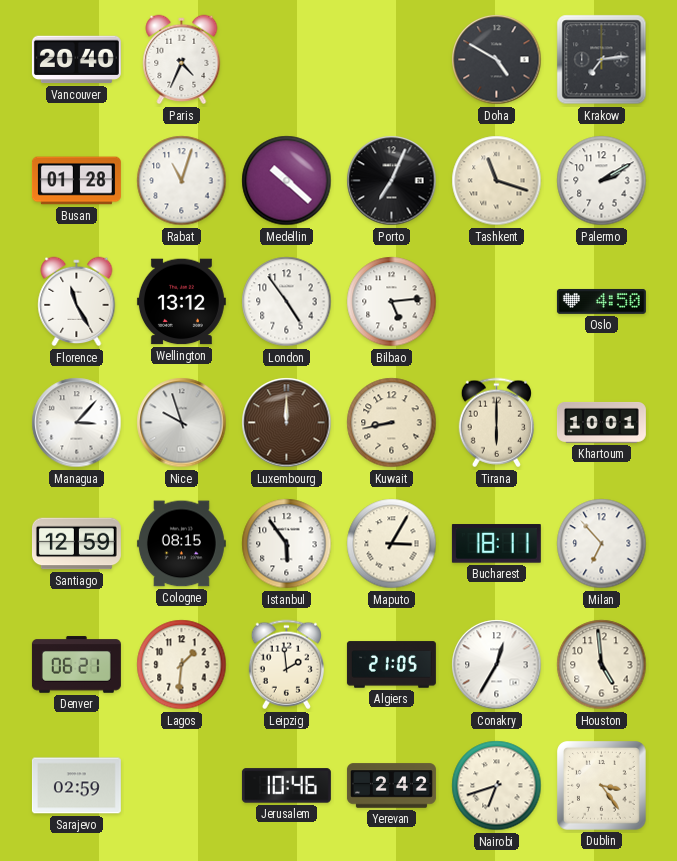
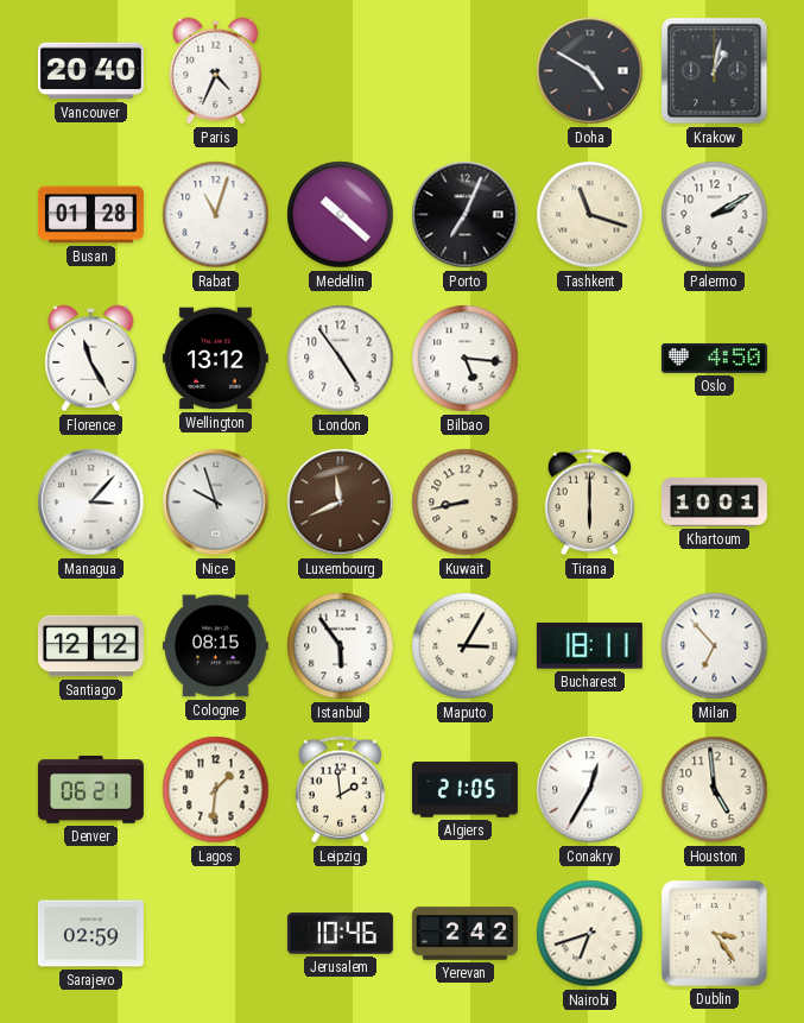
Krakow: 7:14 -> 1:02
Bilbao: 5:14 -> 5:16
Luxembourg: 12:00 -> 11:41
Santiago: 12:59 -> 12:12
